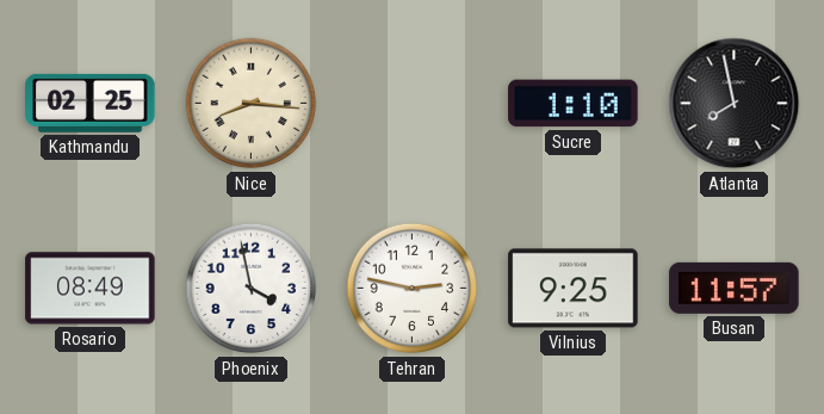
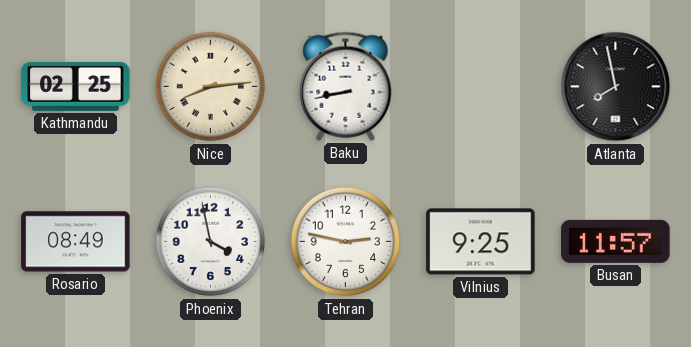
Nice: 8:16 -> 8:14
Baku: none -> 8:43
Sucre: 1:10 -> none
